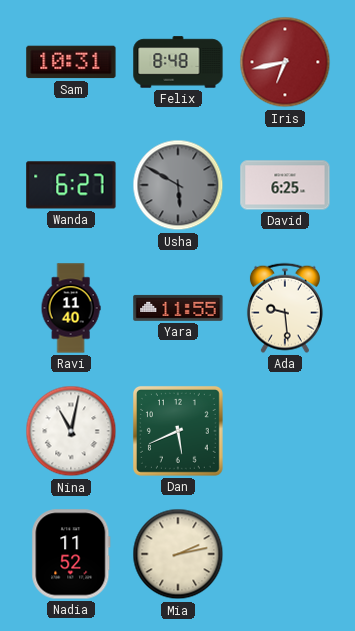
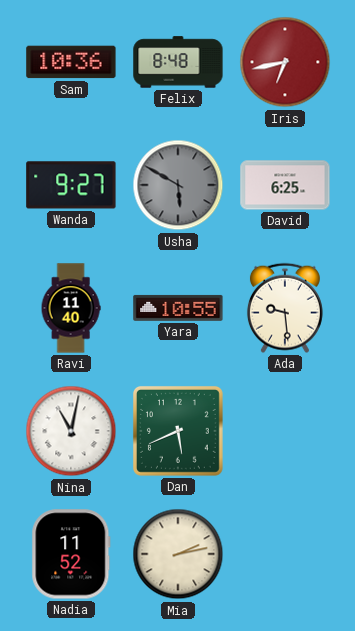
Sam: 10:31 -> 10:36
Wanda: 6:27 -> 9:27
Yara: 11:55 -> 10:55
